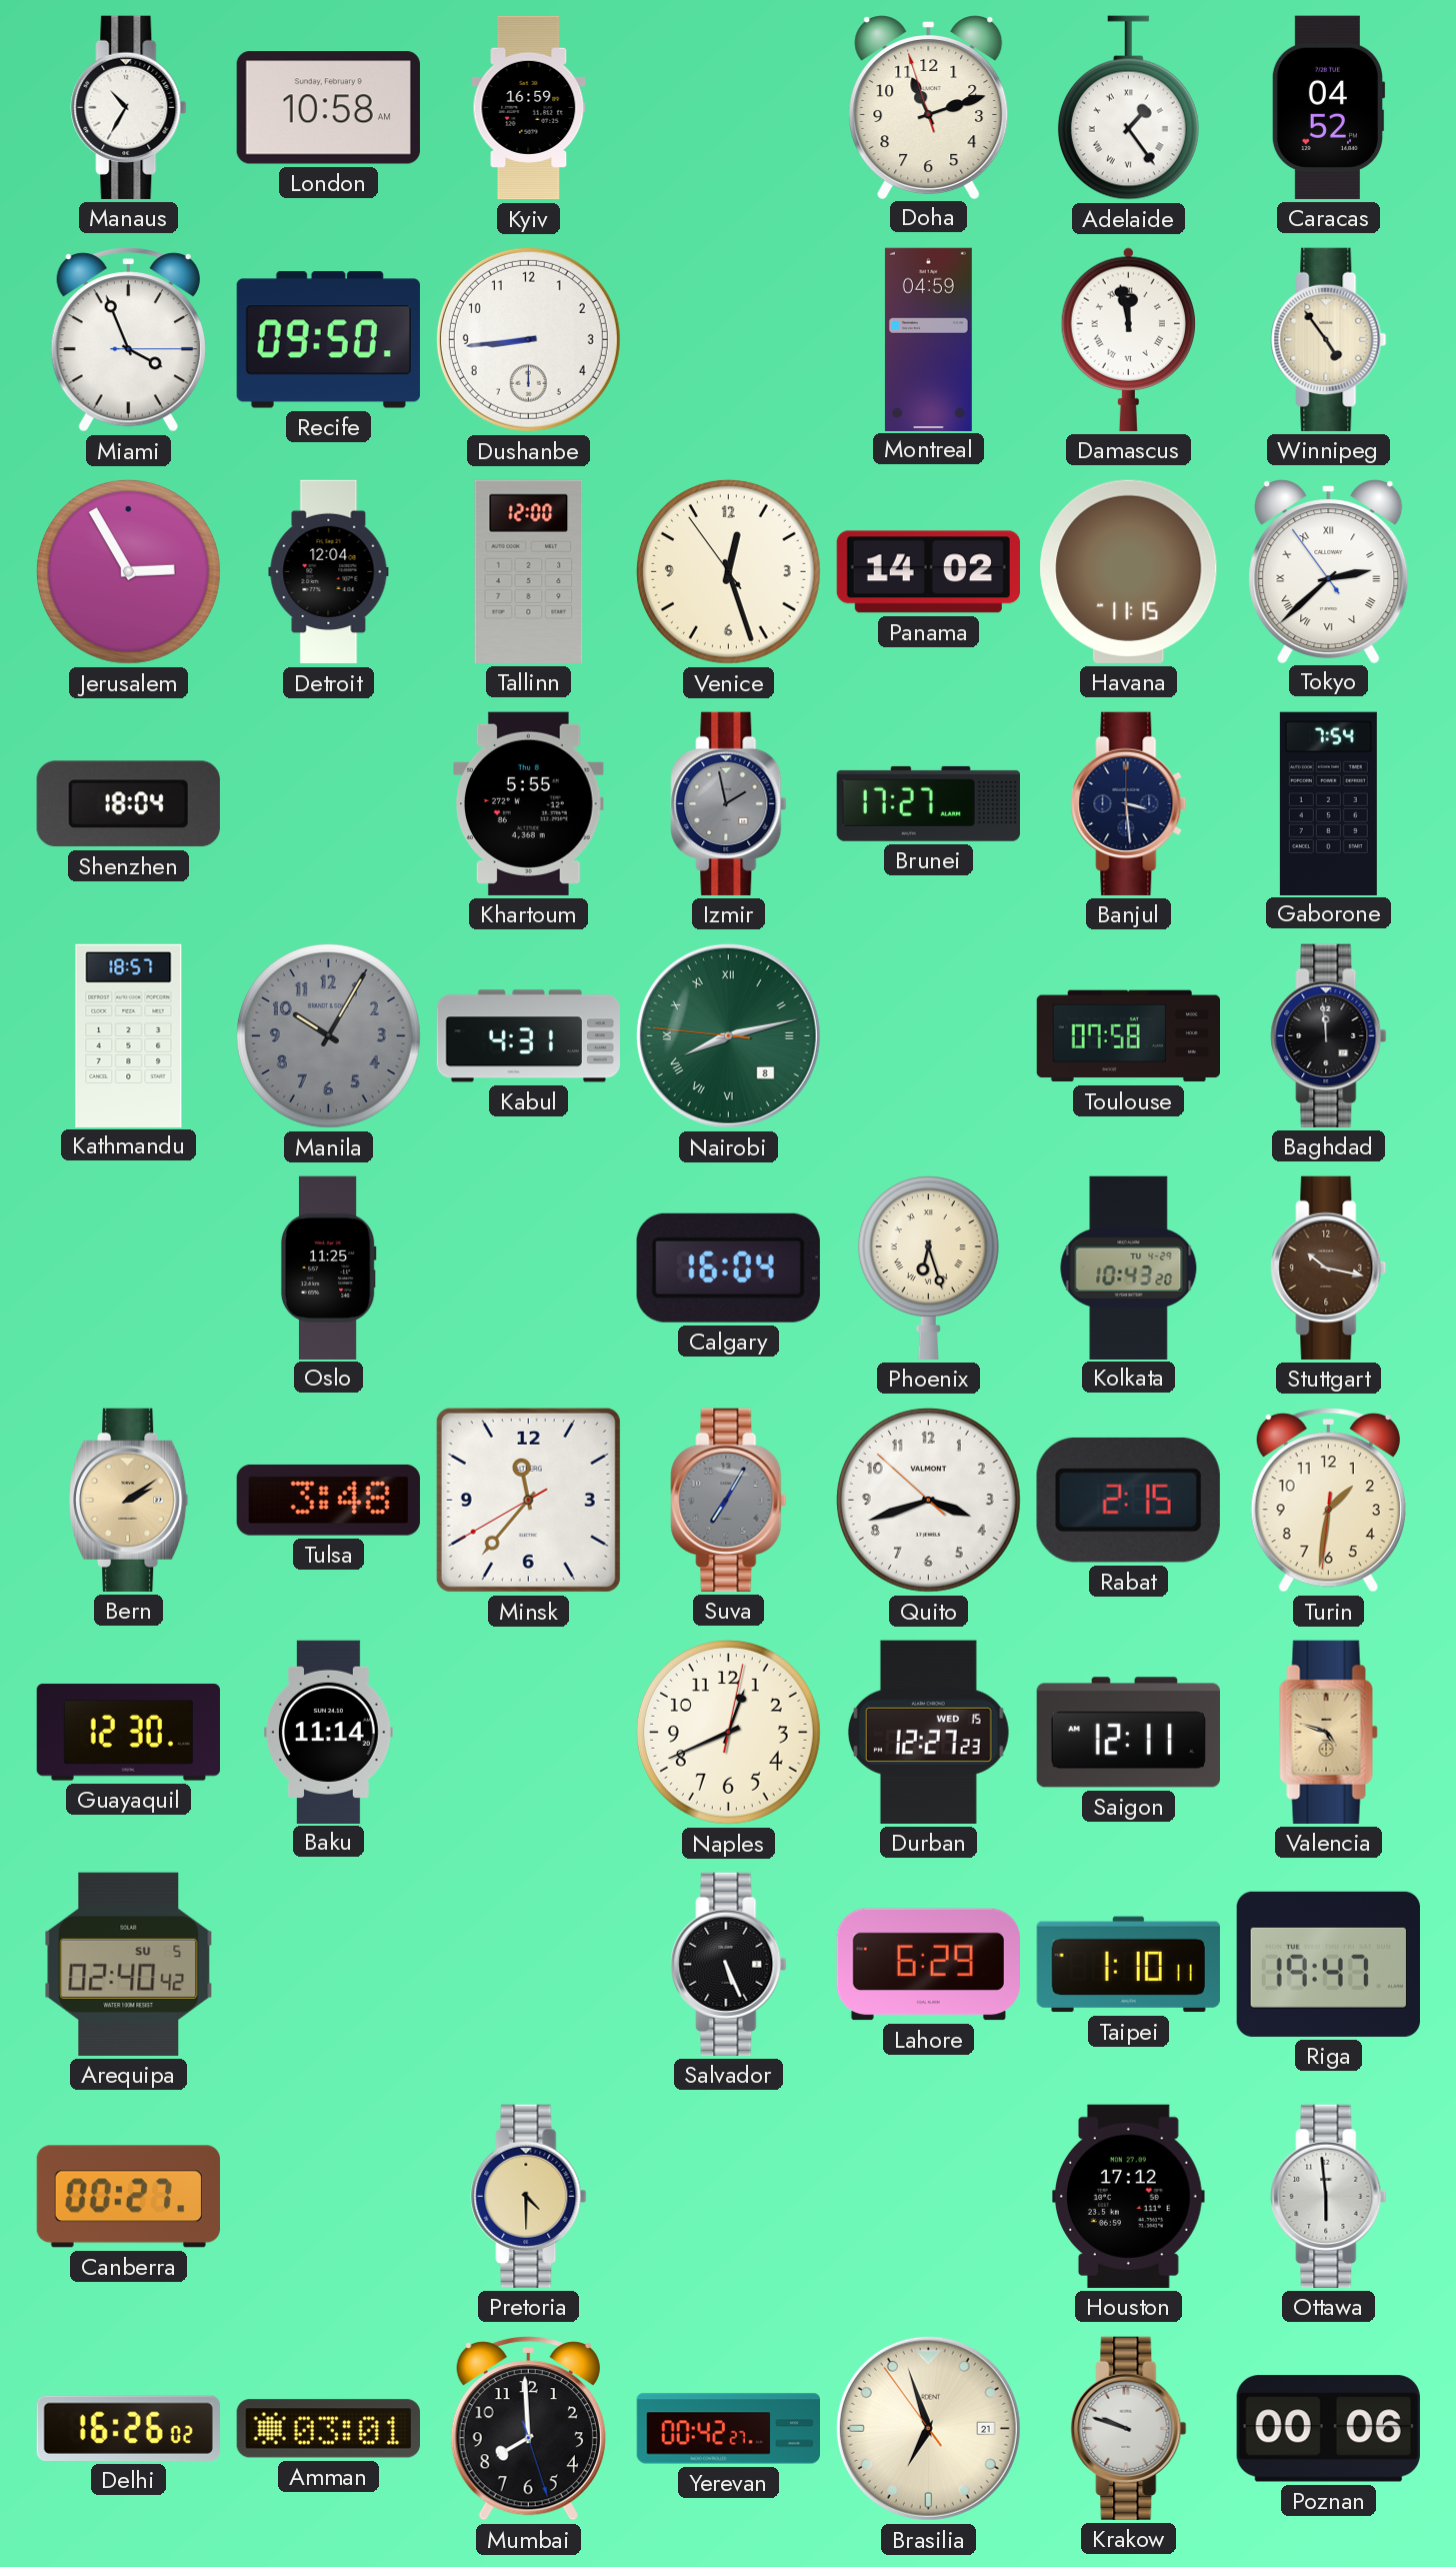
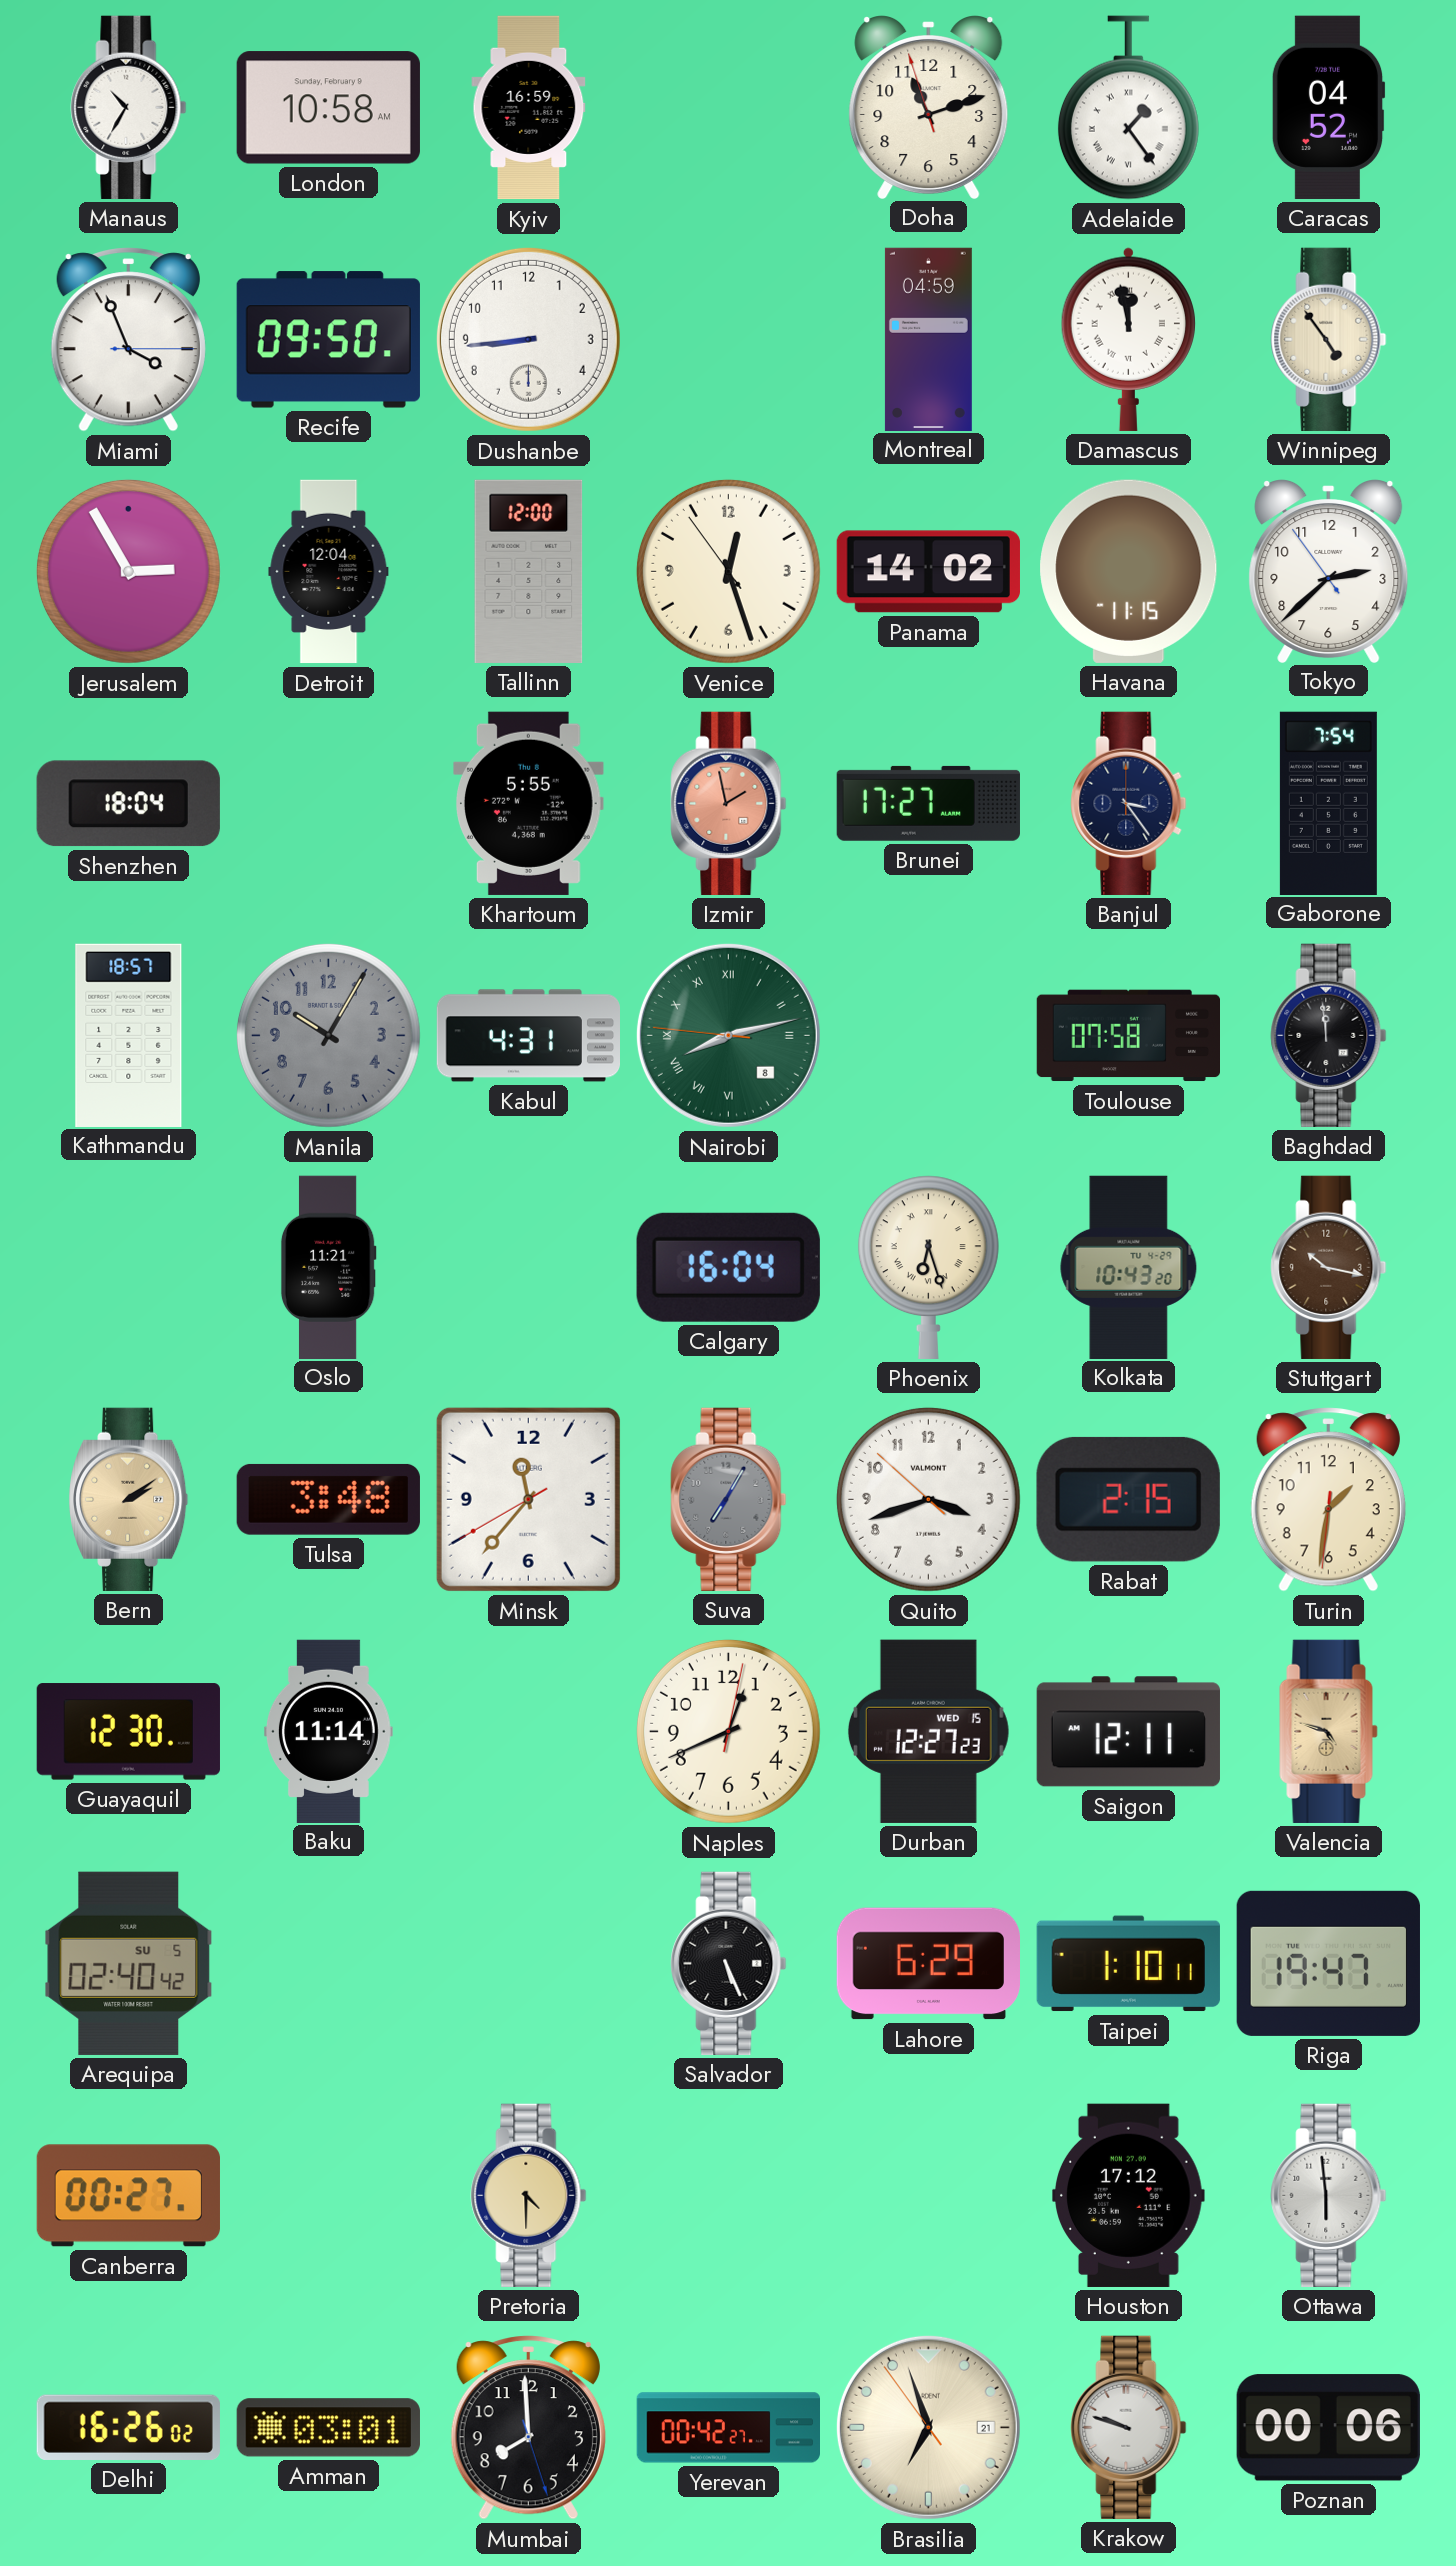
Tokyo numerals: Roman -> Arabic
Izmir dial: grey -> salmon
Banjul: 3:29 -> 3:24
Oslo: 11:25 -> 11:21
